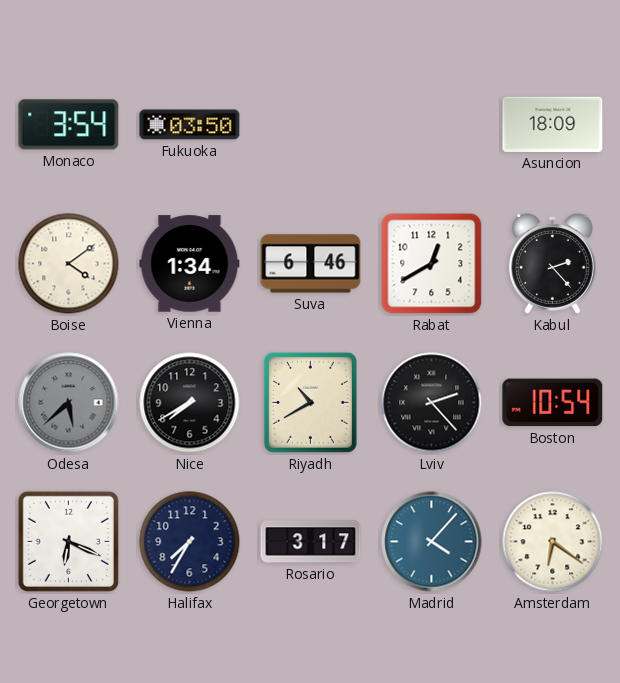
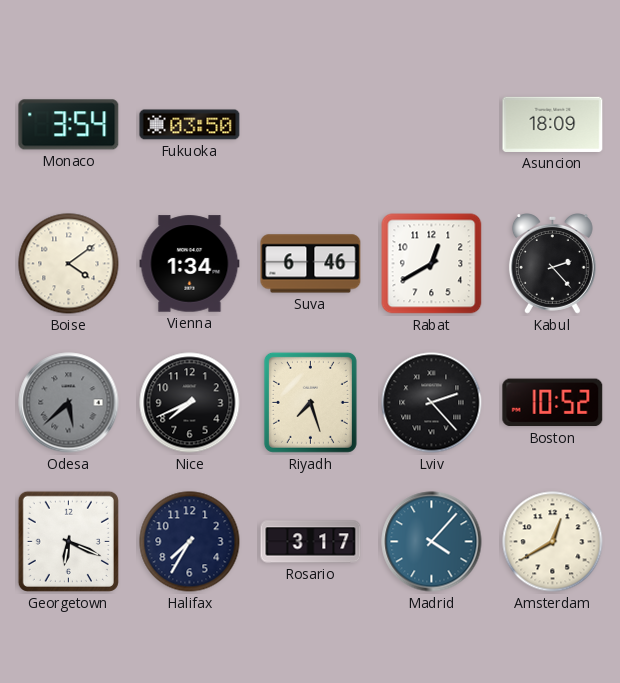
Nice: 7:40 -> 7:41
Riyadh: 10:40 -> 7:27
Boston: 10:54 -> 10:52
Amsterdam: 6:21 -> 12:40
